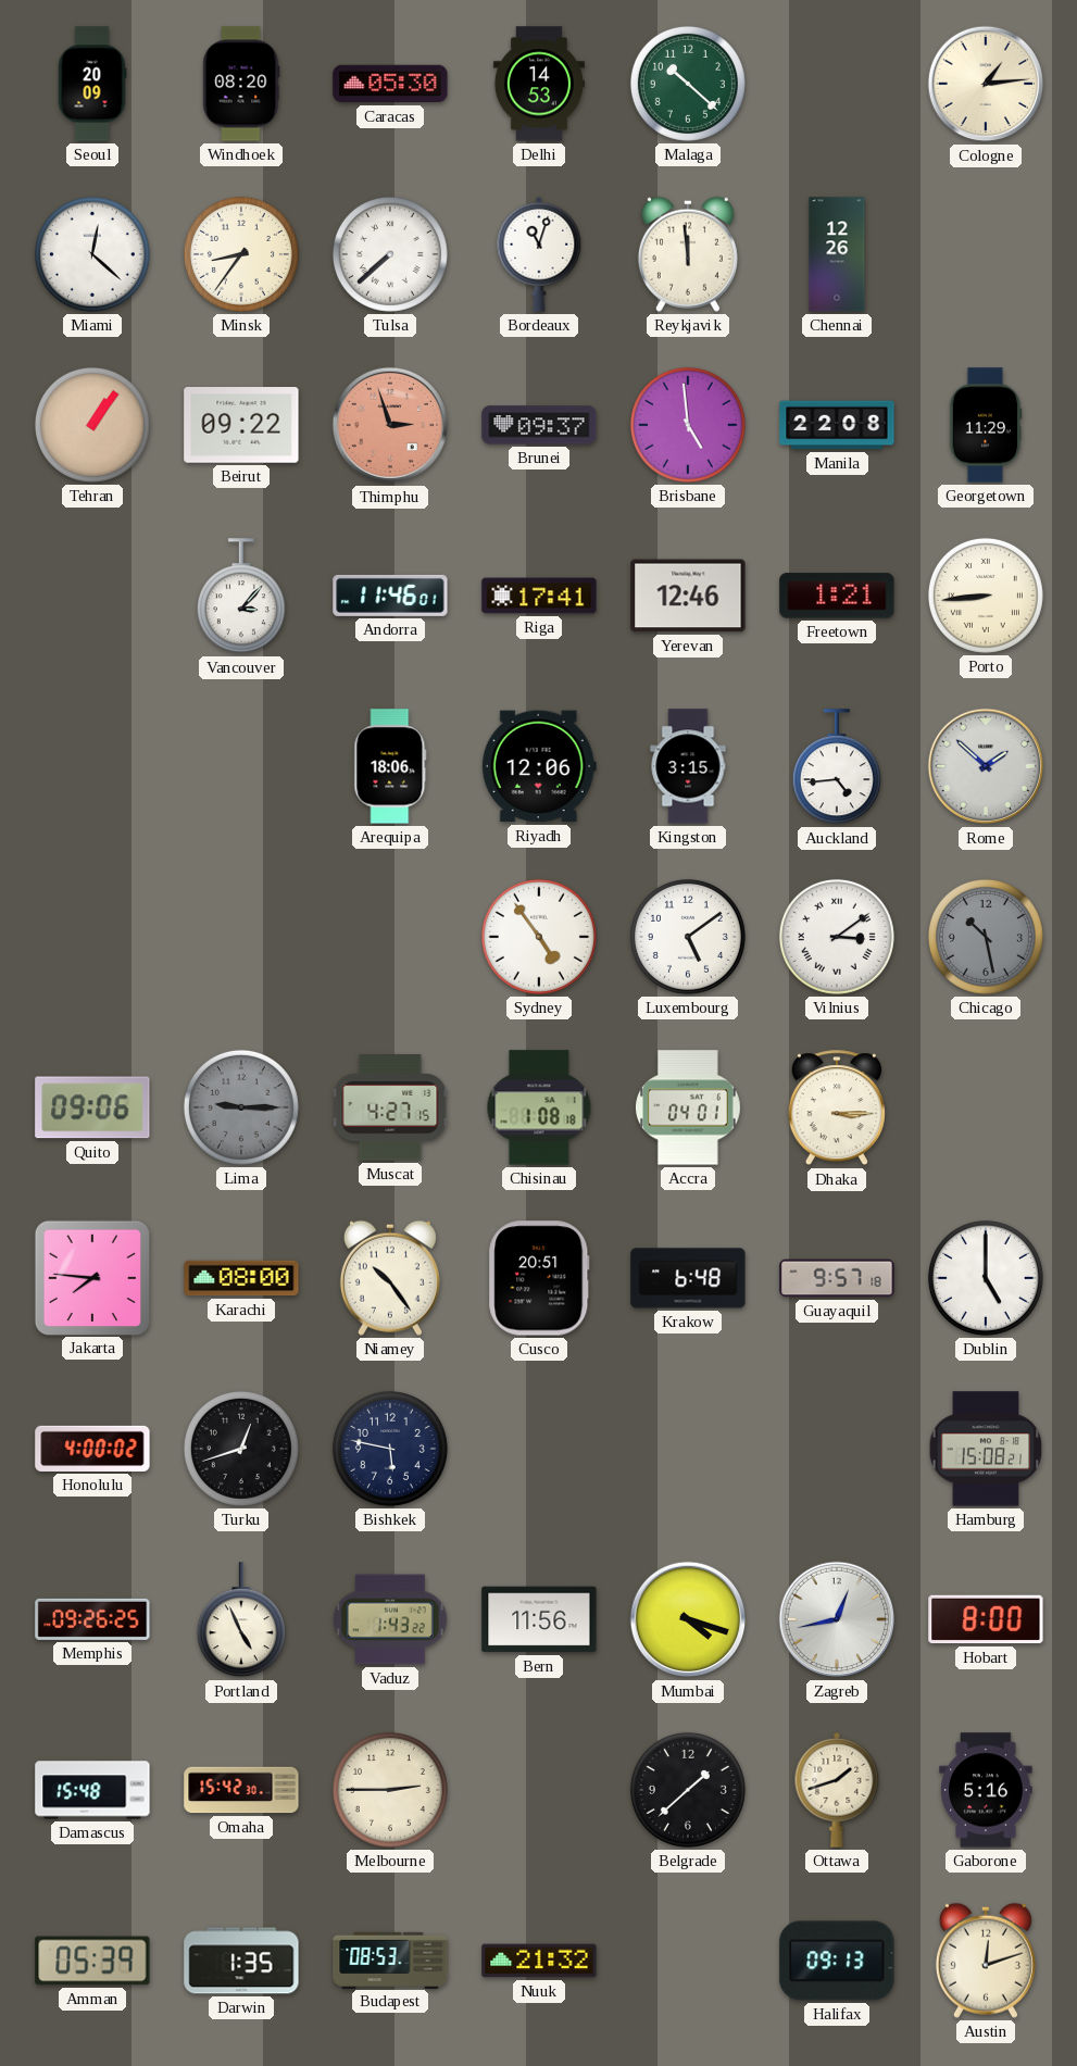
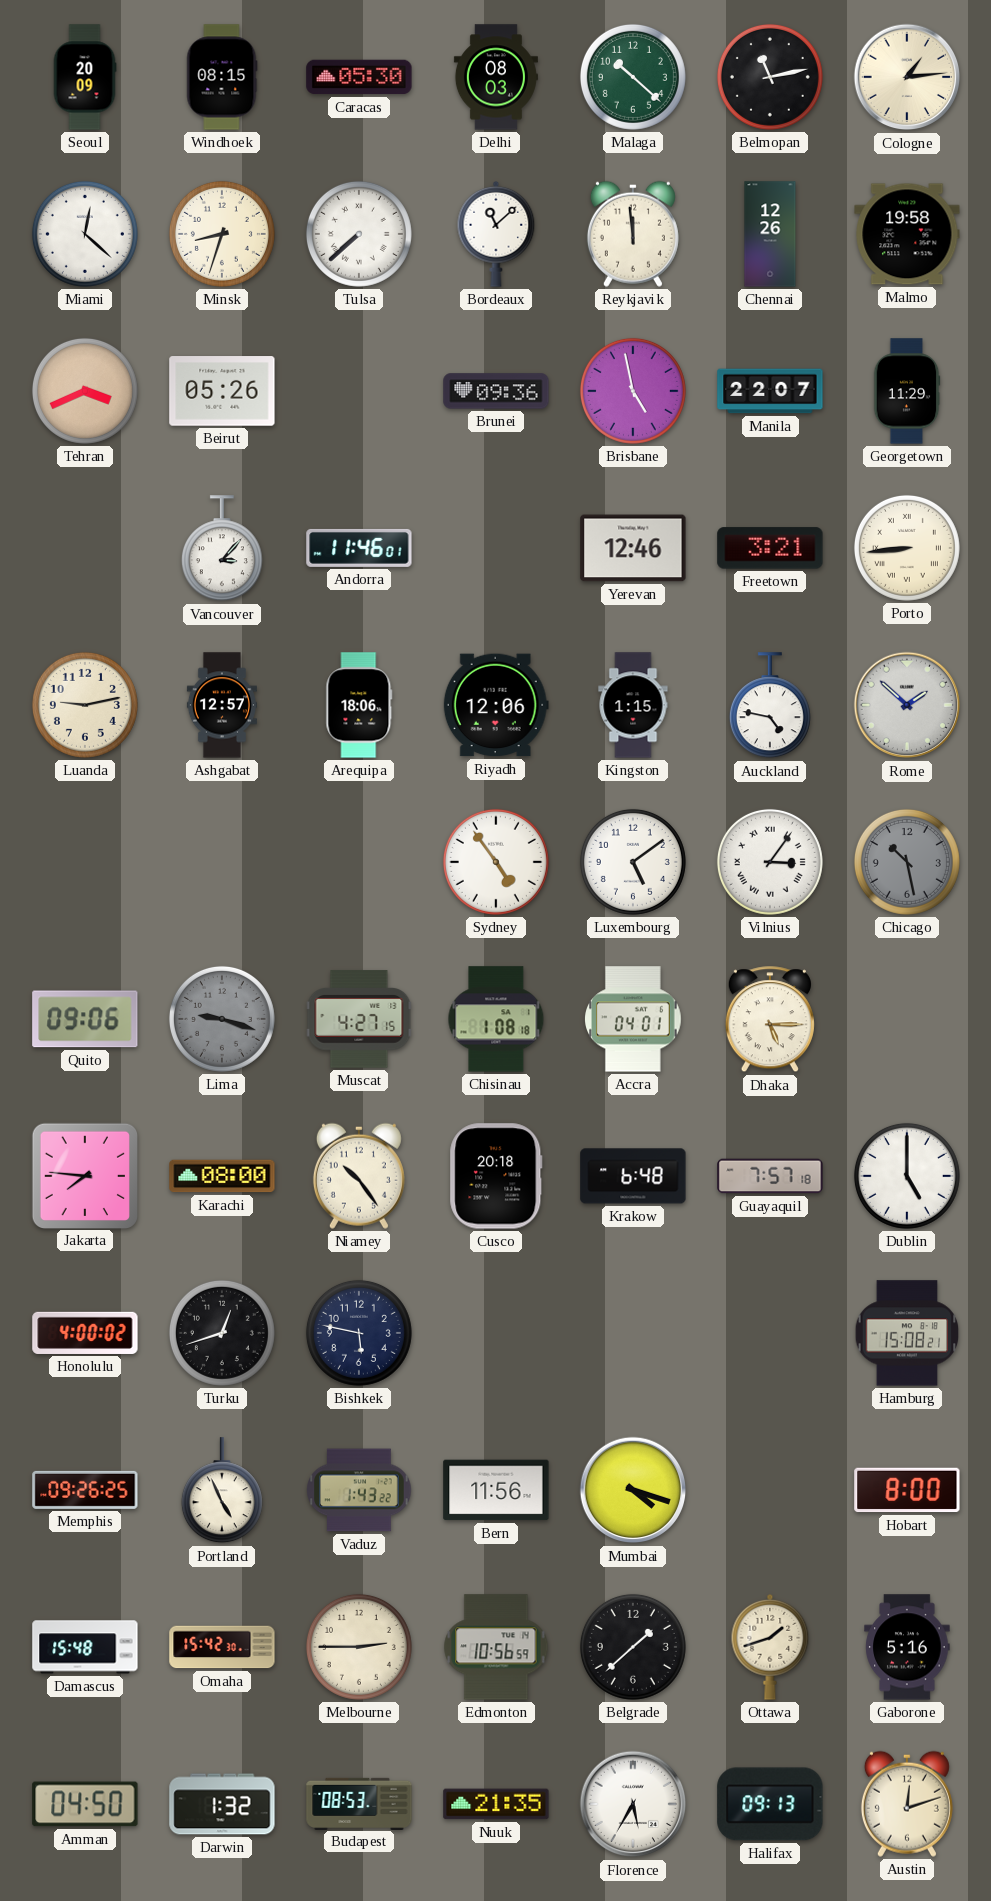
Windhoek: 08:20 -> 08:15
Delhi: 14:53 -> 08:03
Belmopan: none -> 11:13
Minsk: 8:36 -> 8:33
Bordeaux: 11:03 -> 11:08
Malmo: none -> 19:58
Tehran: 1:06 -> 3:41
Beirut: 09:22 -> 05:26
Thimphu: 2:57 -> none
Brunei: 09:37 -> 09:36
Brisbane: 4:59 -> 4:58
Manila: 22:08 -> 22:07
Riga: 17:41 -> none
Freetown: 1:21 -> 3:21
Luanda: none -> 9:13
Ashgabat: none -> 12:57
Kingston: 3:15 -> 1:15
Auckland: 4:44 -> 4:47
Vilnius: 3:09 -> 3:06
Lima: 9:15 -> 9:18
Dhaka: 3:15 -> 5:15
Cusco: 20:51 -> 20:18
Guayaquil: 9:57 -> 7:57
Zagreb: 12:43 -> none
Edmonton: none -> 10:56
Amman: 05:39 -> 04:50
Darwin: 1:35 -> 1:32
Nuuk: 21:32 -> 21:35
Florence: none -> 5:35
